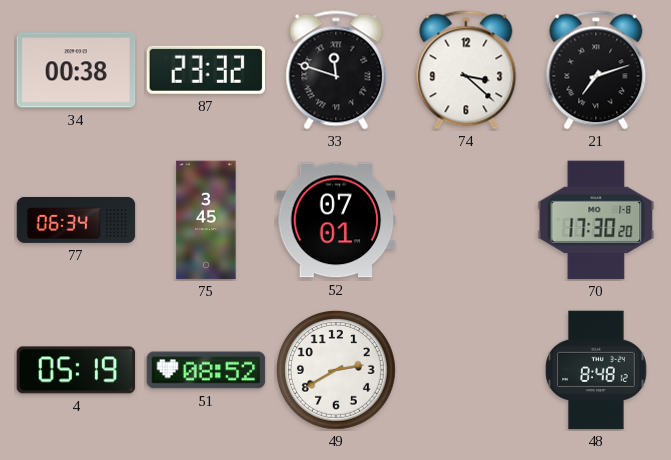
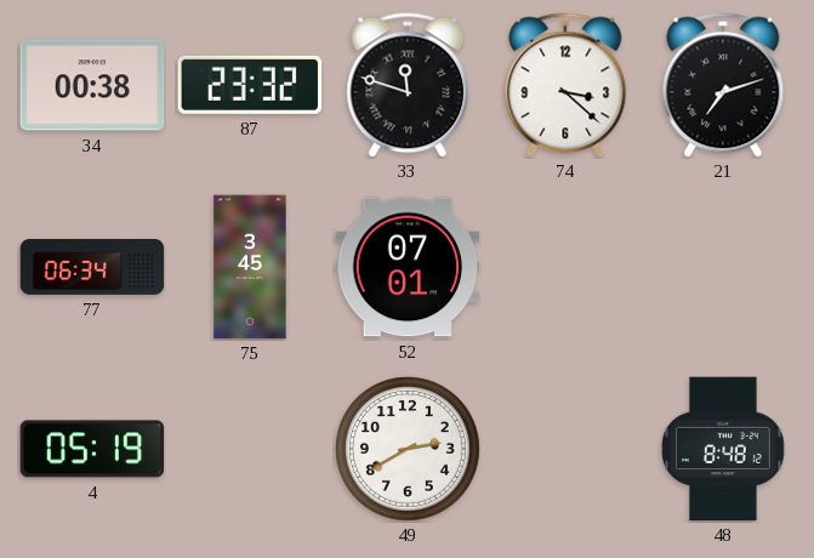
70: 17:30 -> none
51: 08:52 -> none
